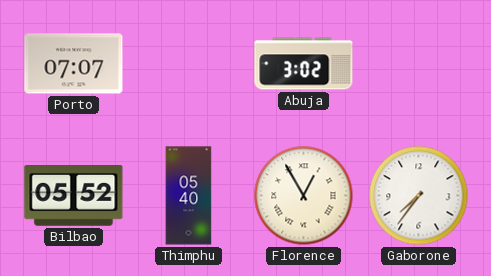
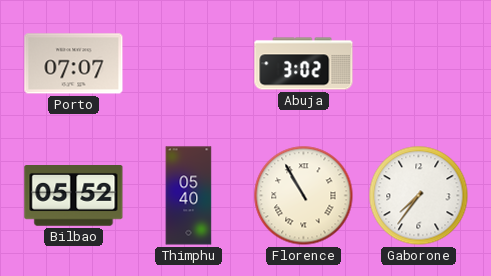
Florence: 12:55 -> 10:55
